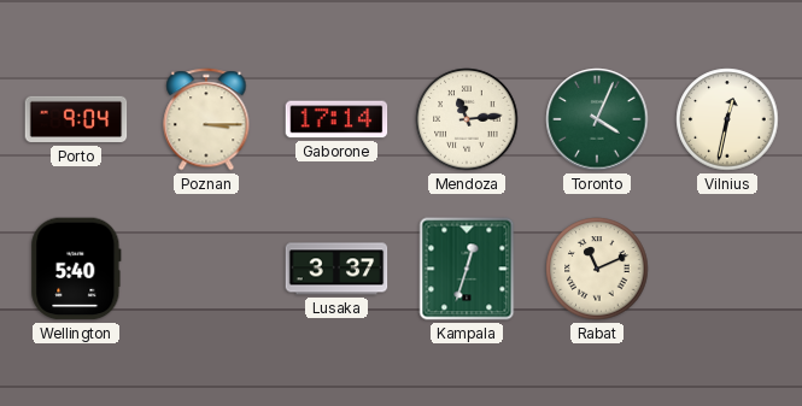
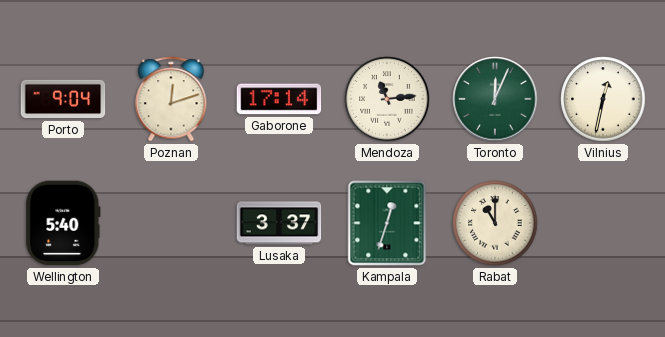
Poznan: 3:15 -> 12:12
Toronto: 4:04 -> 12:04
Rabat: 11:11 -> 11:00
